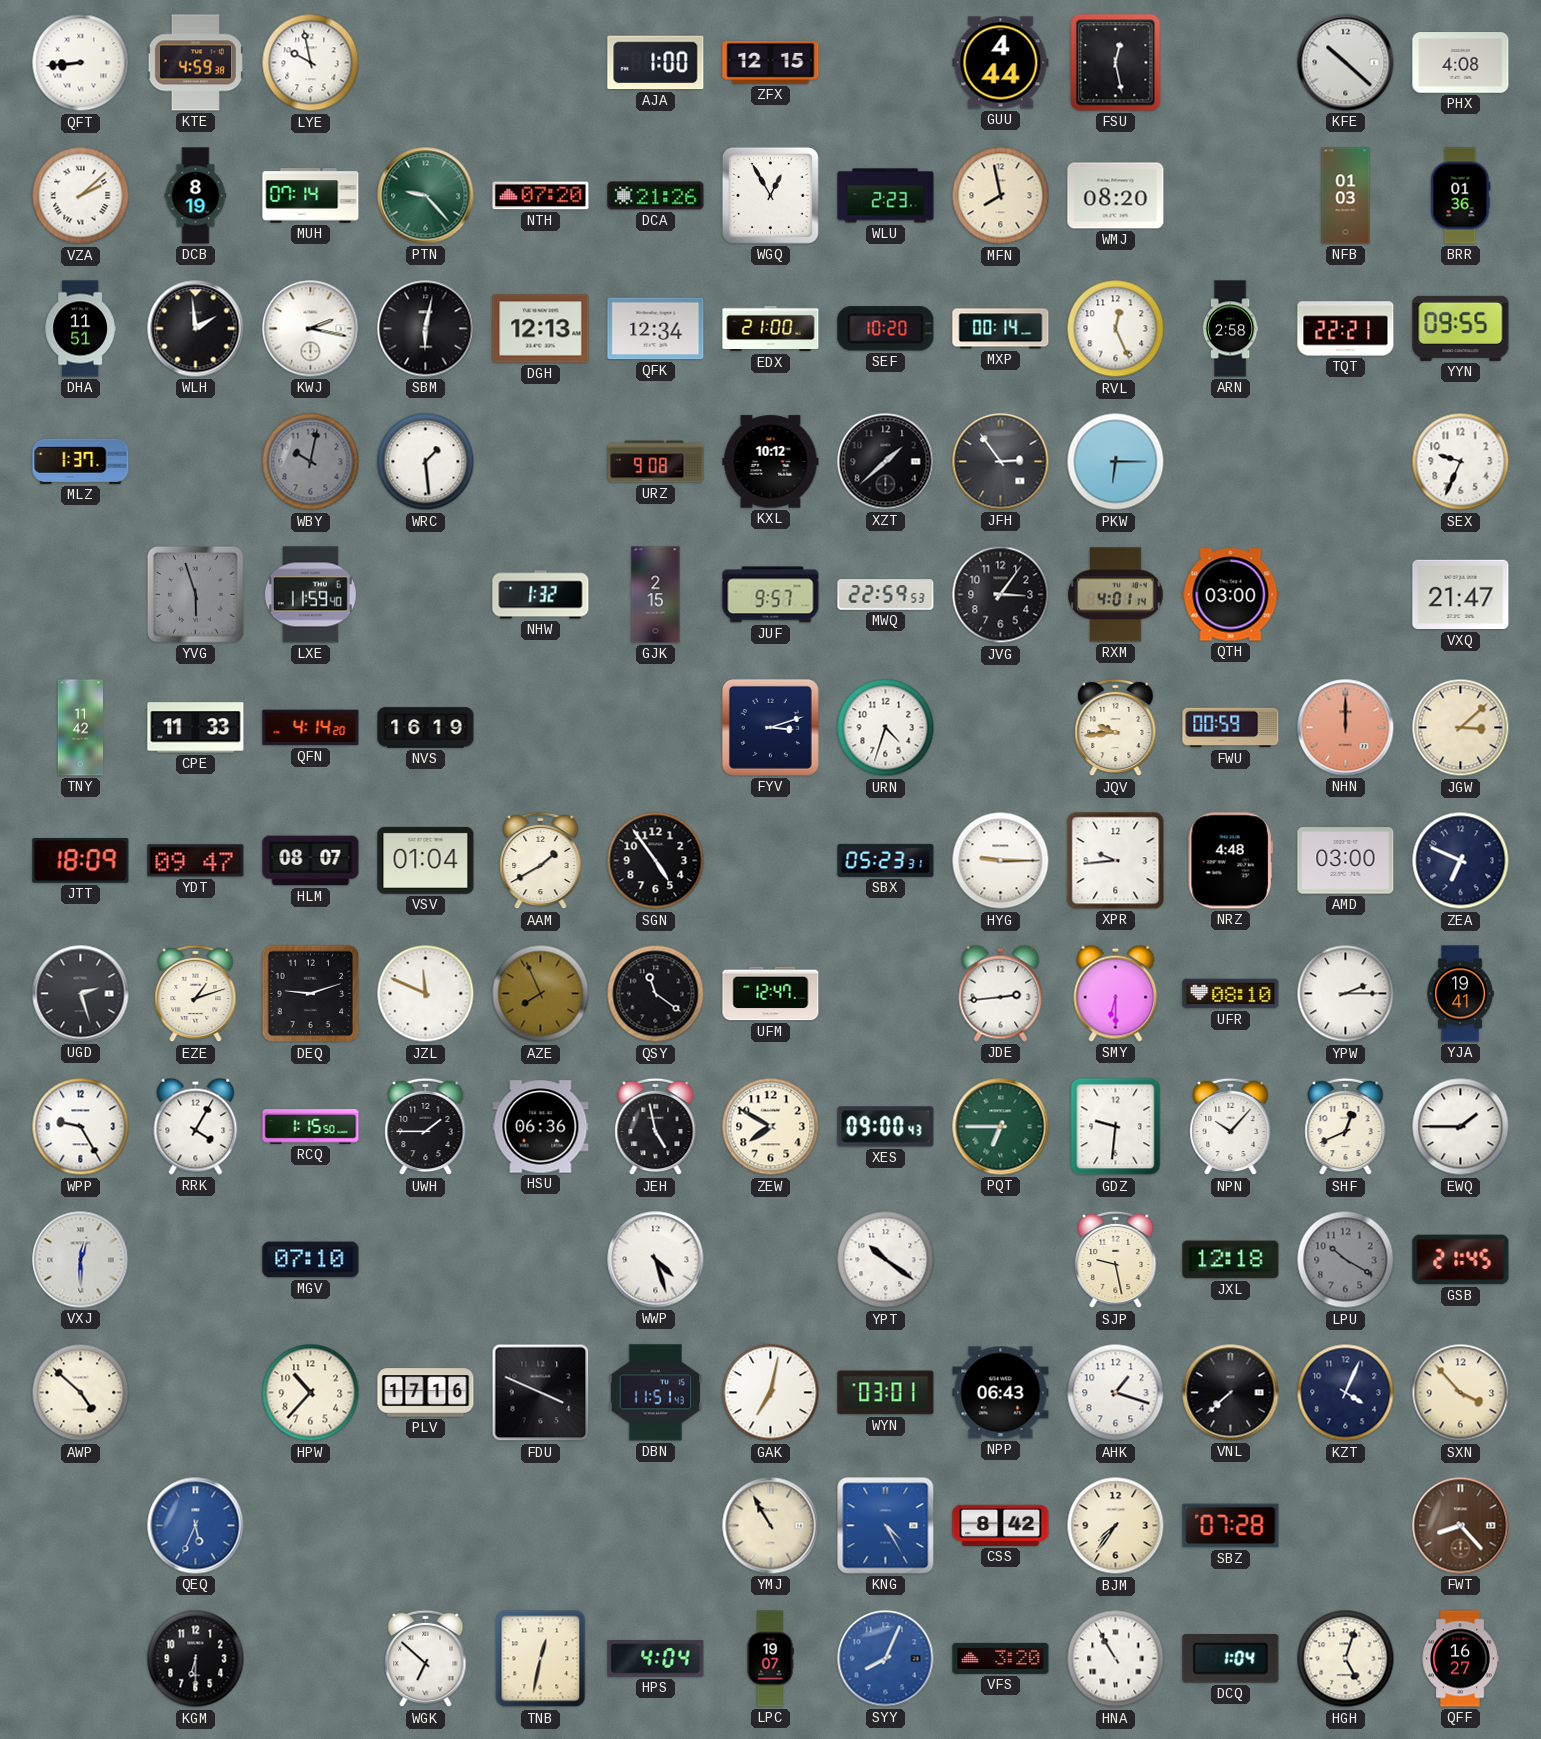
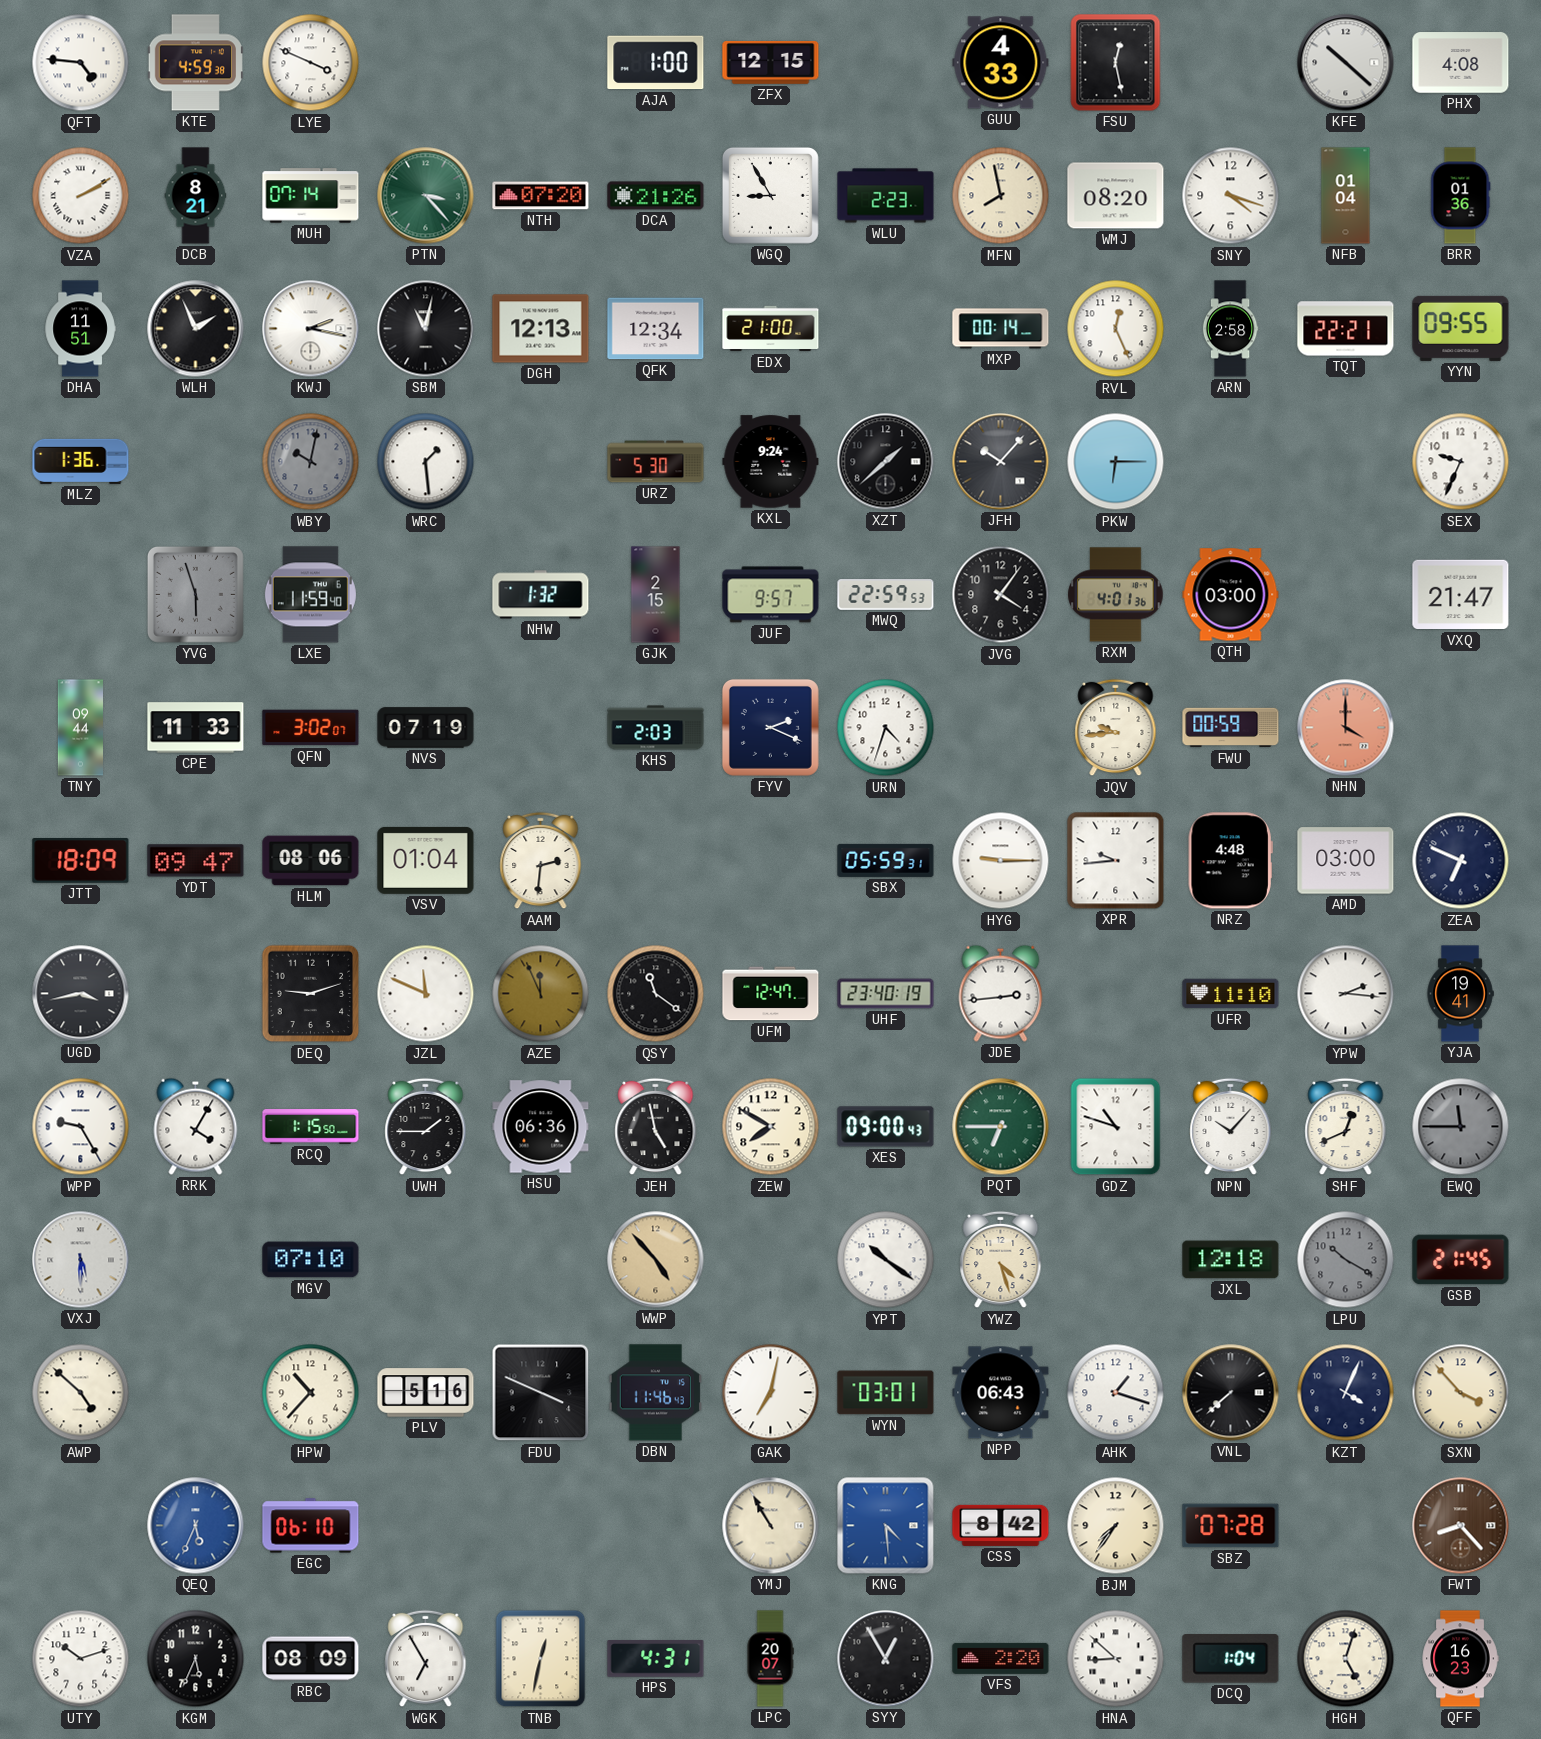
QFT: 8:44 -> 4:46
LYE: 9:58 -> 3:49
GUU: 4:44 -> 4:33
VZA: 2:08 -> 2:10
DCB: 8:19 -> 8:21
PTN: 9:23 -> 3:23
WGQ: 12:55 -> 8:55
SNY: none -> 4:18
NFB: 01:03 -> 01:04
WLH: 1:59 -> 1:56
SBM: 6:02 -> 11:02
SEF: 10:20 -> none
MLZ: 1:37 -> 1:36
URZ: 9:08 -> 5:30
KXL: 10:12 -> 9:24
JFH: 2:54 -> 10:07
JVG: 3:06 -> 4:06
RXM: 4:01:14 -> 4:01:36
TNY: 11:42 -> 09:44
QFN: 4:14 -> 3:02
NVS: 16:19 -> 07:19
KHS: none -> 2:03
FYV: 3:12 -> 2:19
NHN: 12:00 -> 4:00
JGW: 3:08 -> none
HLM: 08:07 -> 08:06
AAM: 1:40 -> 2:31
SGN: 4:54 -> none
SBX: 05:23 -> 05:59
UGD: 2:27 -> 3:43
EZE: 1:12 -> none
AZE: 7:56 -> 11:56
UHF: none -> 23:40
SMY: 6:30 -> none
UFR: 08:10 -> 11:10
YPW: 2:15 -> 2:16
GDZ: 9:31 -> 10:48
EWQ: 1:45 -> 11:45
EWQ dial: white -> grey
VXJ: 12:30 -> 5:30
WWP: 4:27 -> 4:53
WWP dial: white -> champagne
YWZ: none -> 4:27
SJP: 9:28 -> none
PLV: 17:16 -> 5:16
DBN: 11:51 -> 11:46
EGC: none -> 06:10
KNG: 4:25 -> 4:29
UTY: none -> 10:12
KGM: 6:30 -> 5:34
RBC: none -> 08:09
WGK: 6:52 -> 6:55
HPS: 4:04 -> 4:31
LPC: 19:07 -> 20:07
SYY: 8:04 -> 12:55
SYY dial: blue -> black
VFS: 3:20 -> 2:20
HNA: 10:55 -> 8:52
QFF: 16:27 -> 16:23
